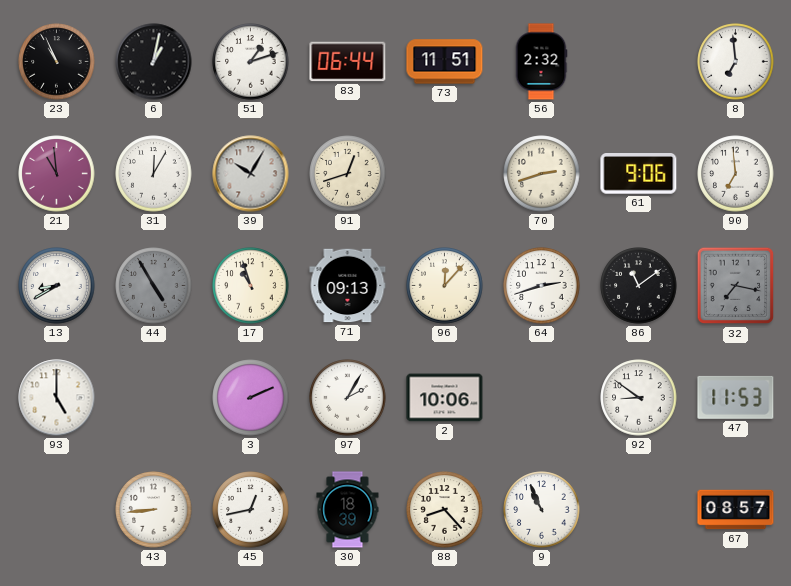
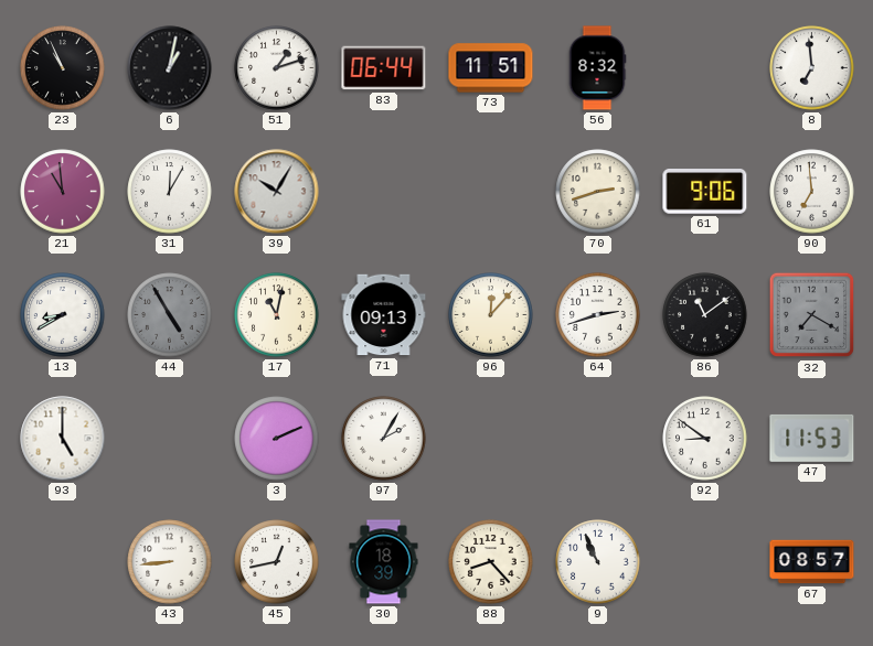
56: 2:32 -> 8:32
91: 12:42 -> none
17: 10:57 -> 11:02
32: 7:17 -> 7:20
2: 10:06 -> none
